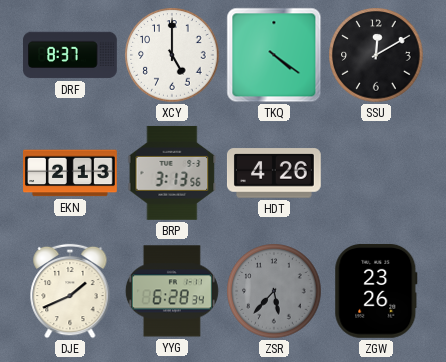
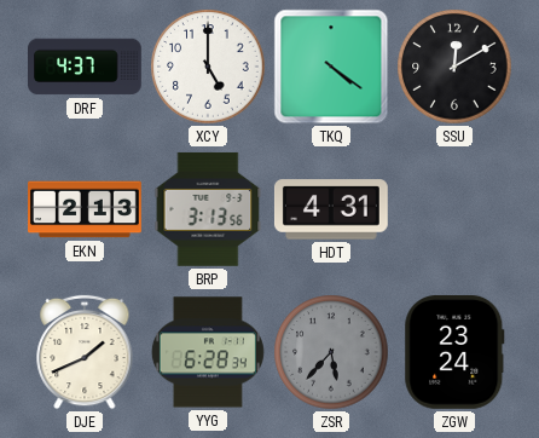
DRF: 8:37 -> 4:37
HDT: 4:26 -> 4:31
ZGW: 23:26 -> 23:24
